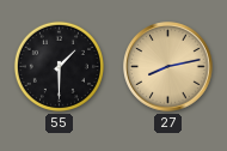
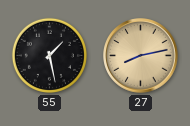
55: 1:30 -> 1:28
